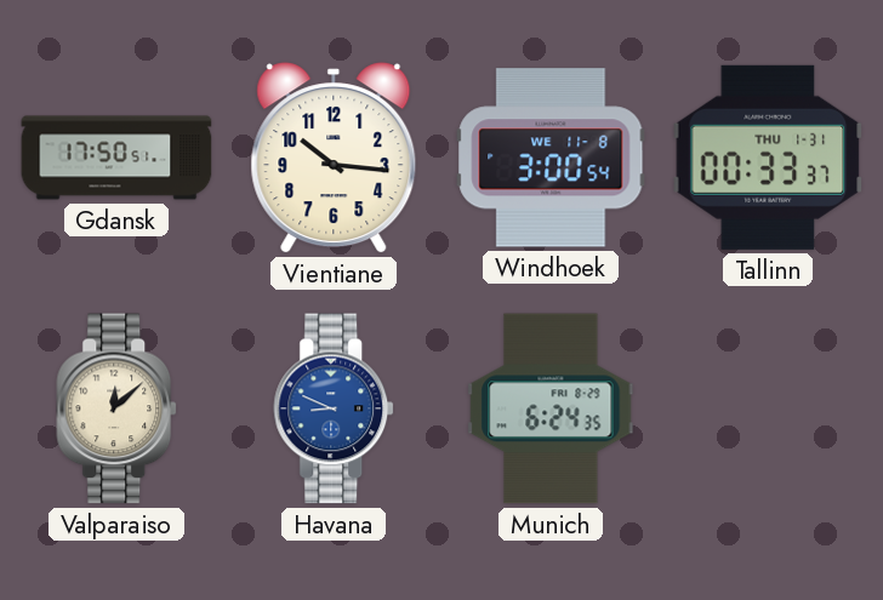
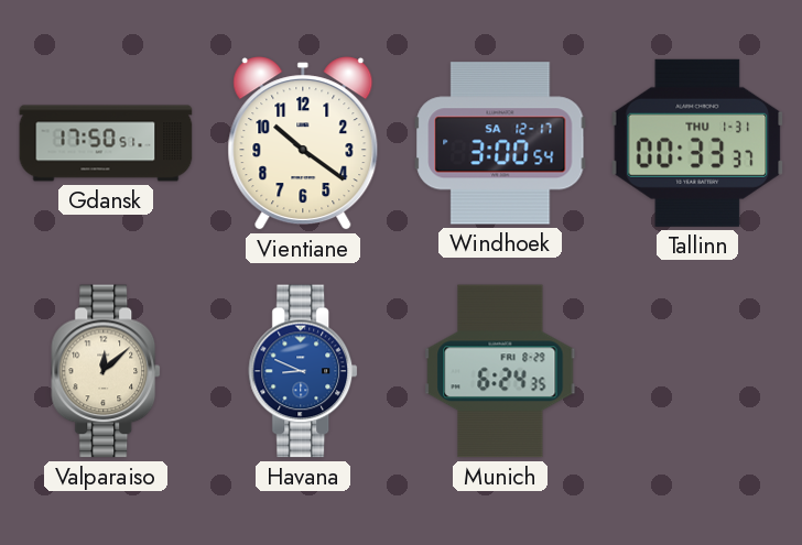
Vientiane: 10:16 -> 10:21
Windhoek date: WE 11-8 -> SA 12-17
